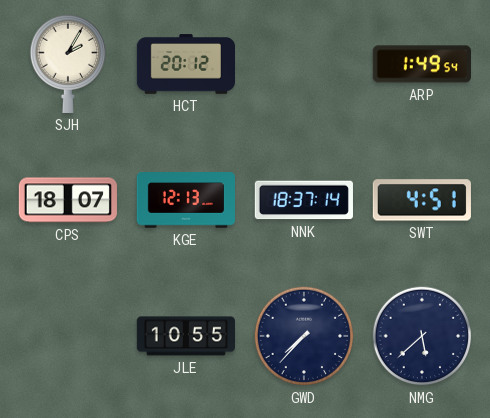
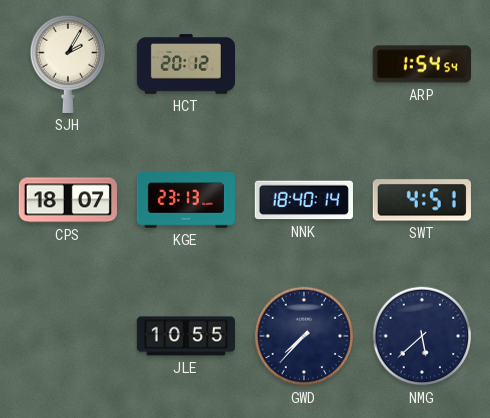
ARP: 1:49 -> 1:54
KGE: 12:13 -> 23:13
NNK: 18:37 -> 18:40
